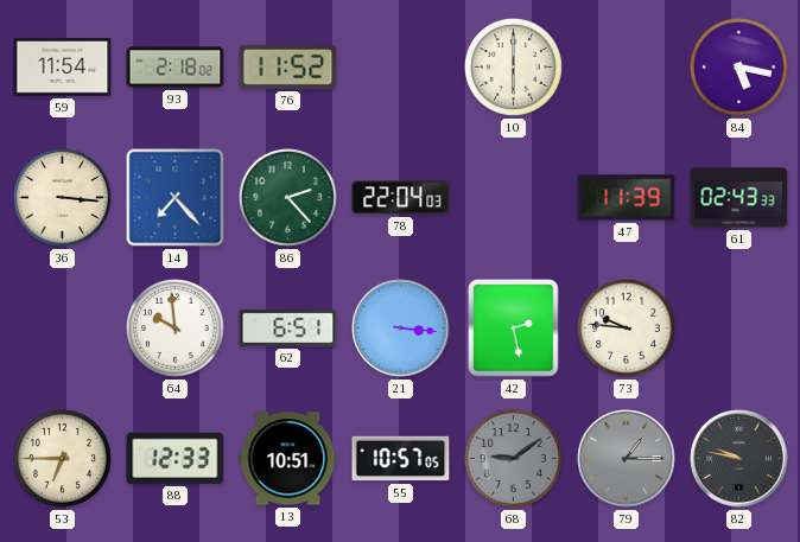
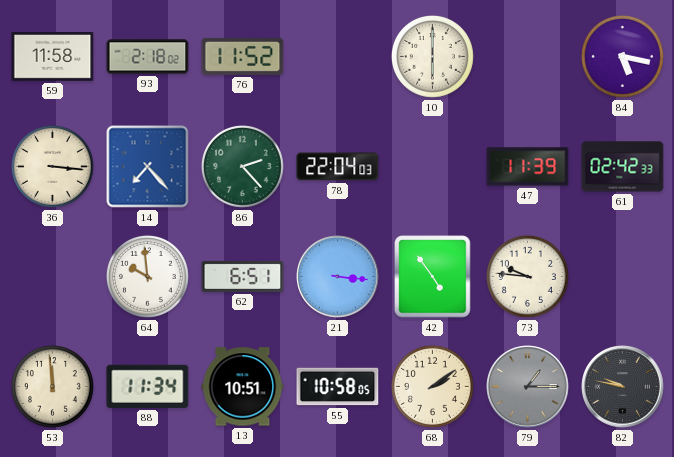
59: 11:54 -> 11:58
61: 02:43 -> 02:42
42: 2:28 -> 4:54
53: 6:45 -> 11:59
88: 12:33 -> 11:34
55: 10:57 -> 10:58
68: 9:09 -> 2:09
68 dial: grey -> cream
